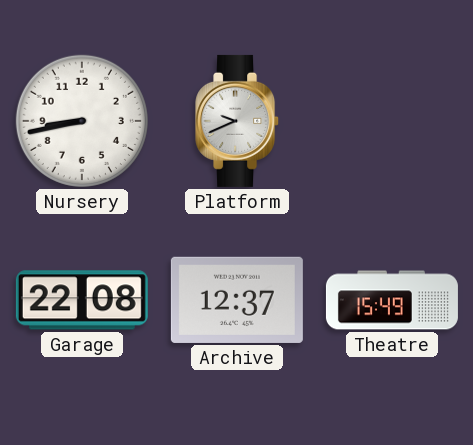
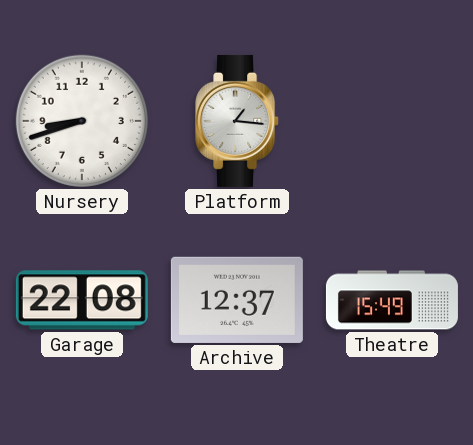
Nursery: 8:43 -> 8:42
Platform: 9:41 -> 1:16
